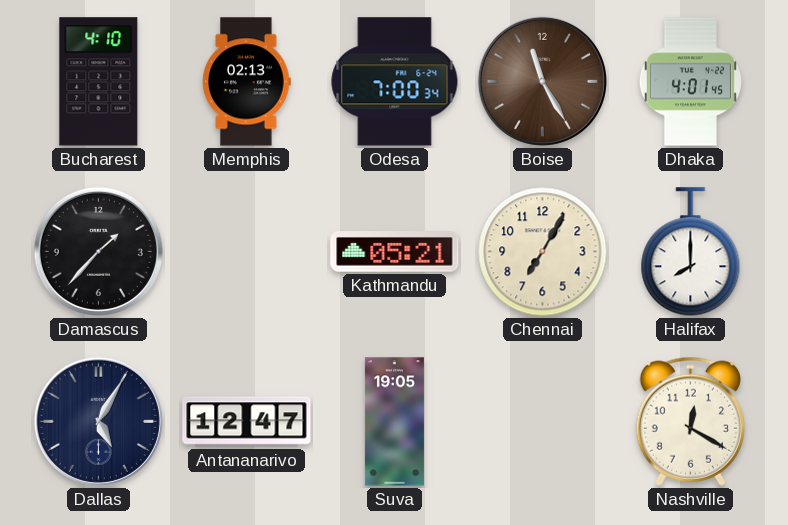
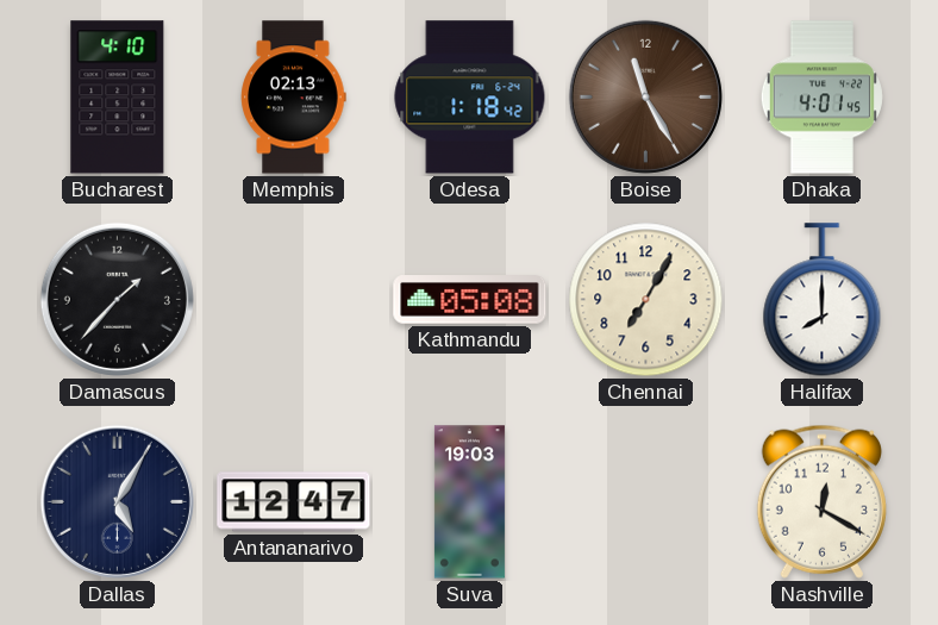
Odesa: 7:00 -> 1:18
Kathmandu: 05:21 -> 05:08
Suva: 19:05 -> 19:03
